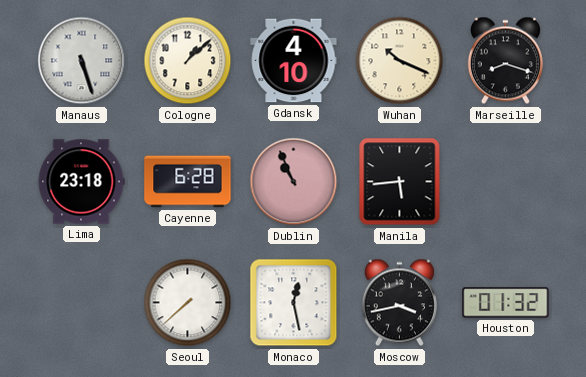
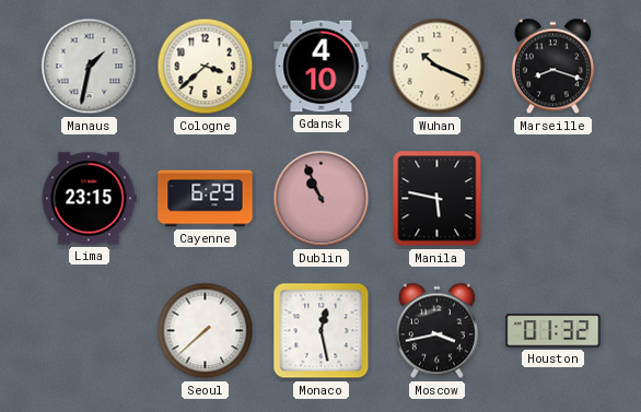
Manaus: 5:27 -> 1:32
Cologne: 1:08 -> 3:38
Lima: 23:18 -> 23:15
Cayenne: 6:28 -> 6:29
Manila: 5:44 -> 5:47
